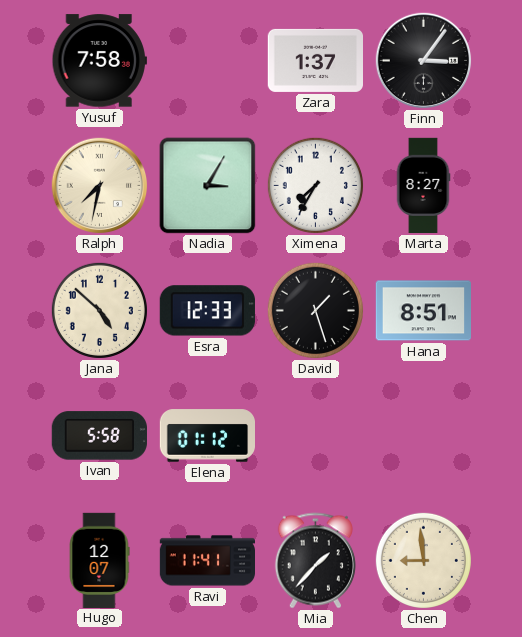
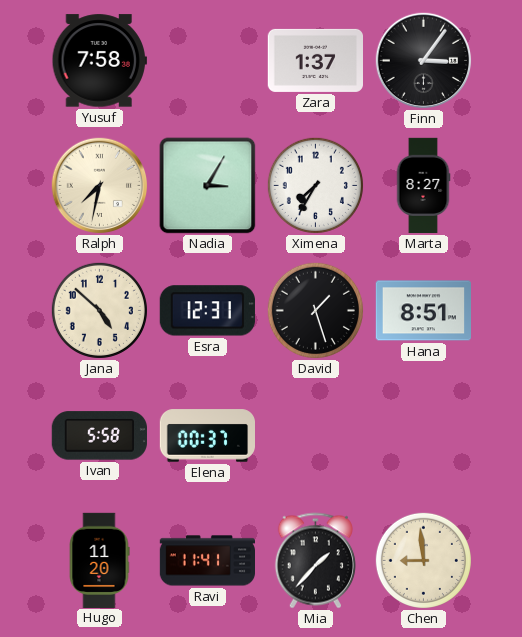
Esra: 12:33 -> 12:31
Elena: 01:12 -> 00:37
Hugo: 12:07 -> 11:20
